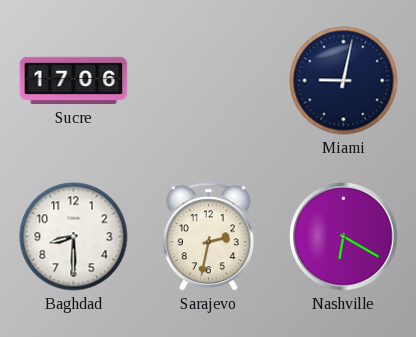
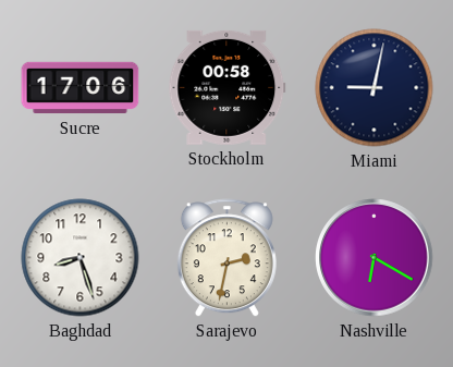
Stockholm: none -> 00:58
Baghdad: 8:30 -> 8:27
